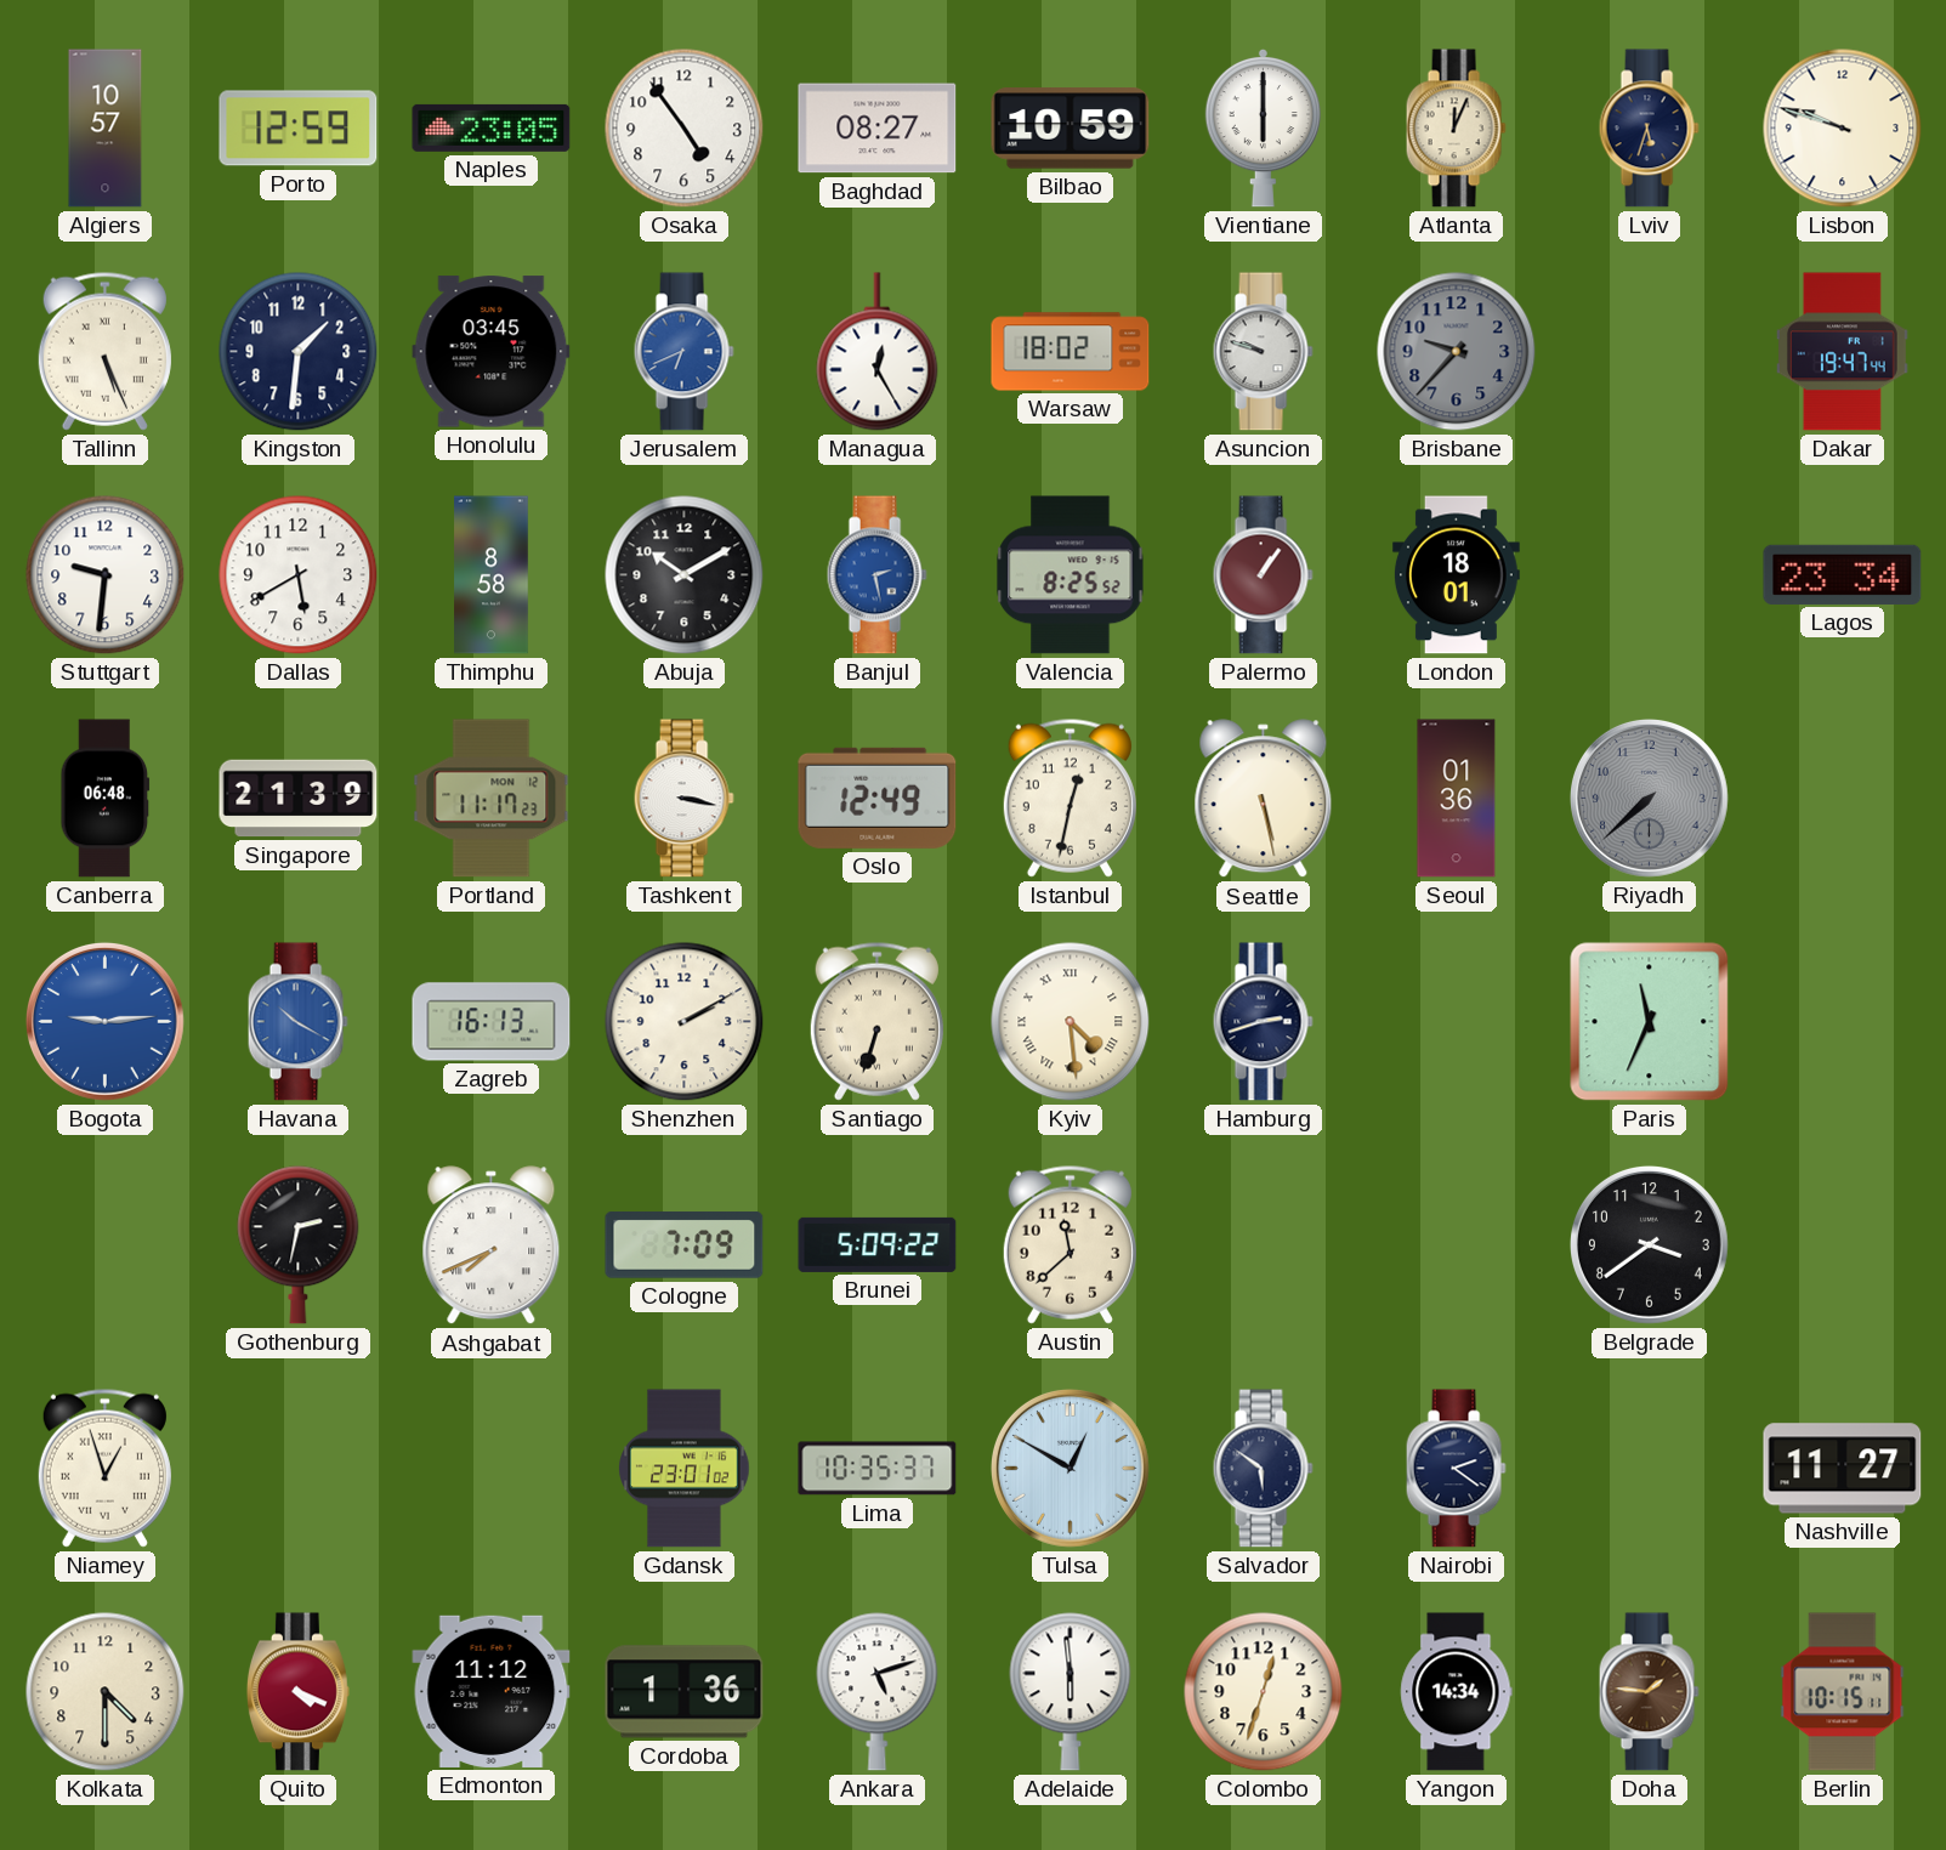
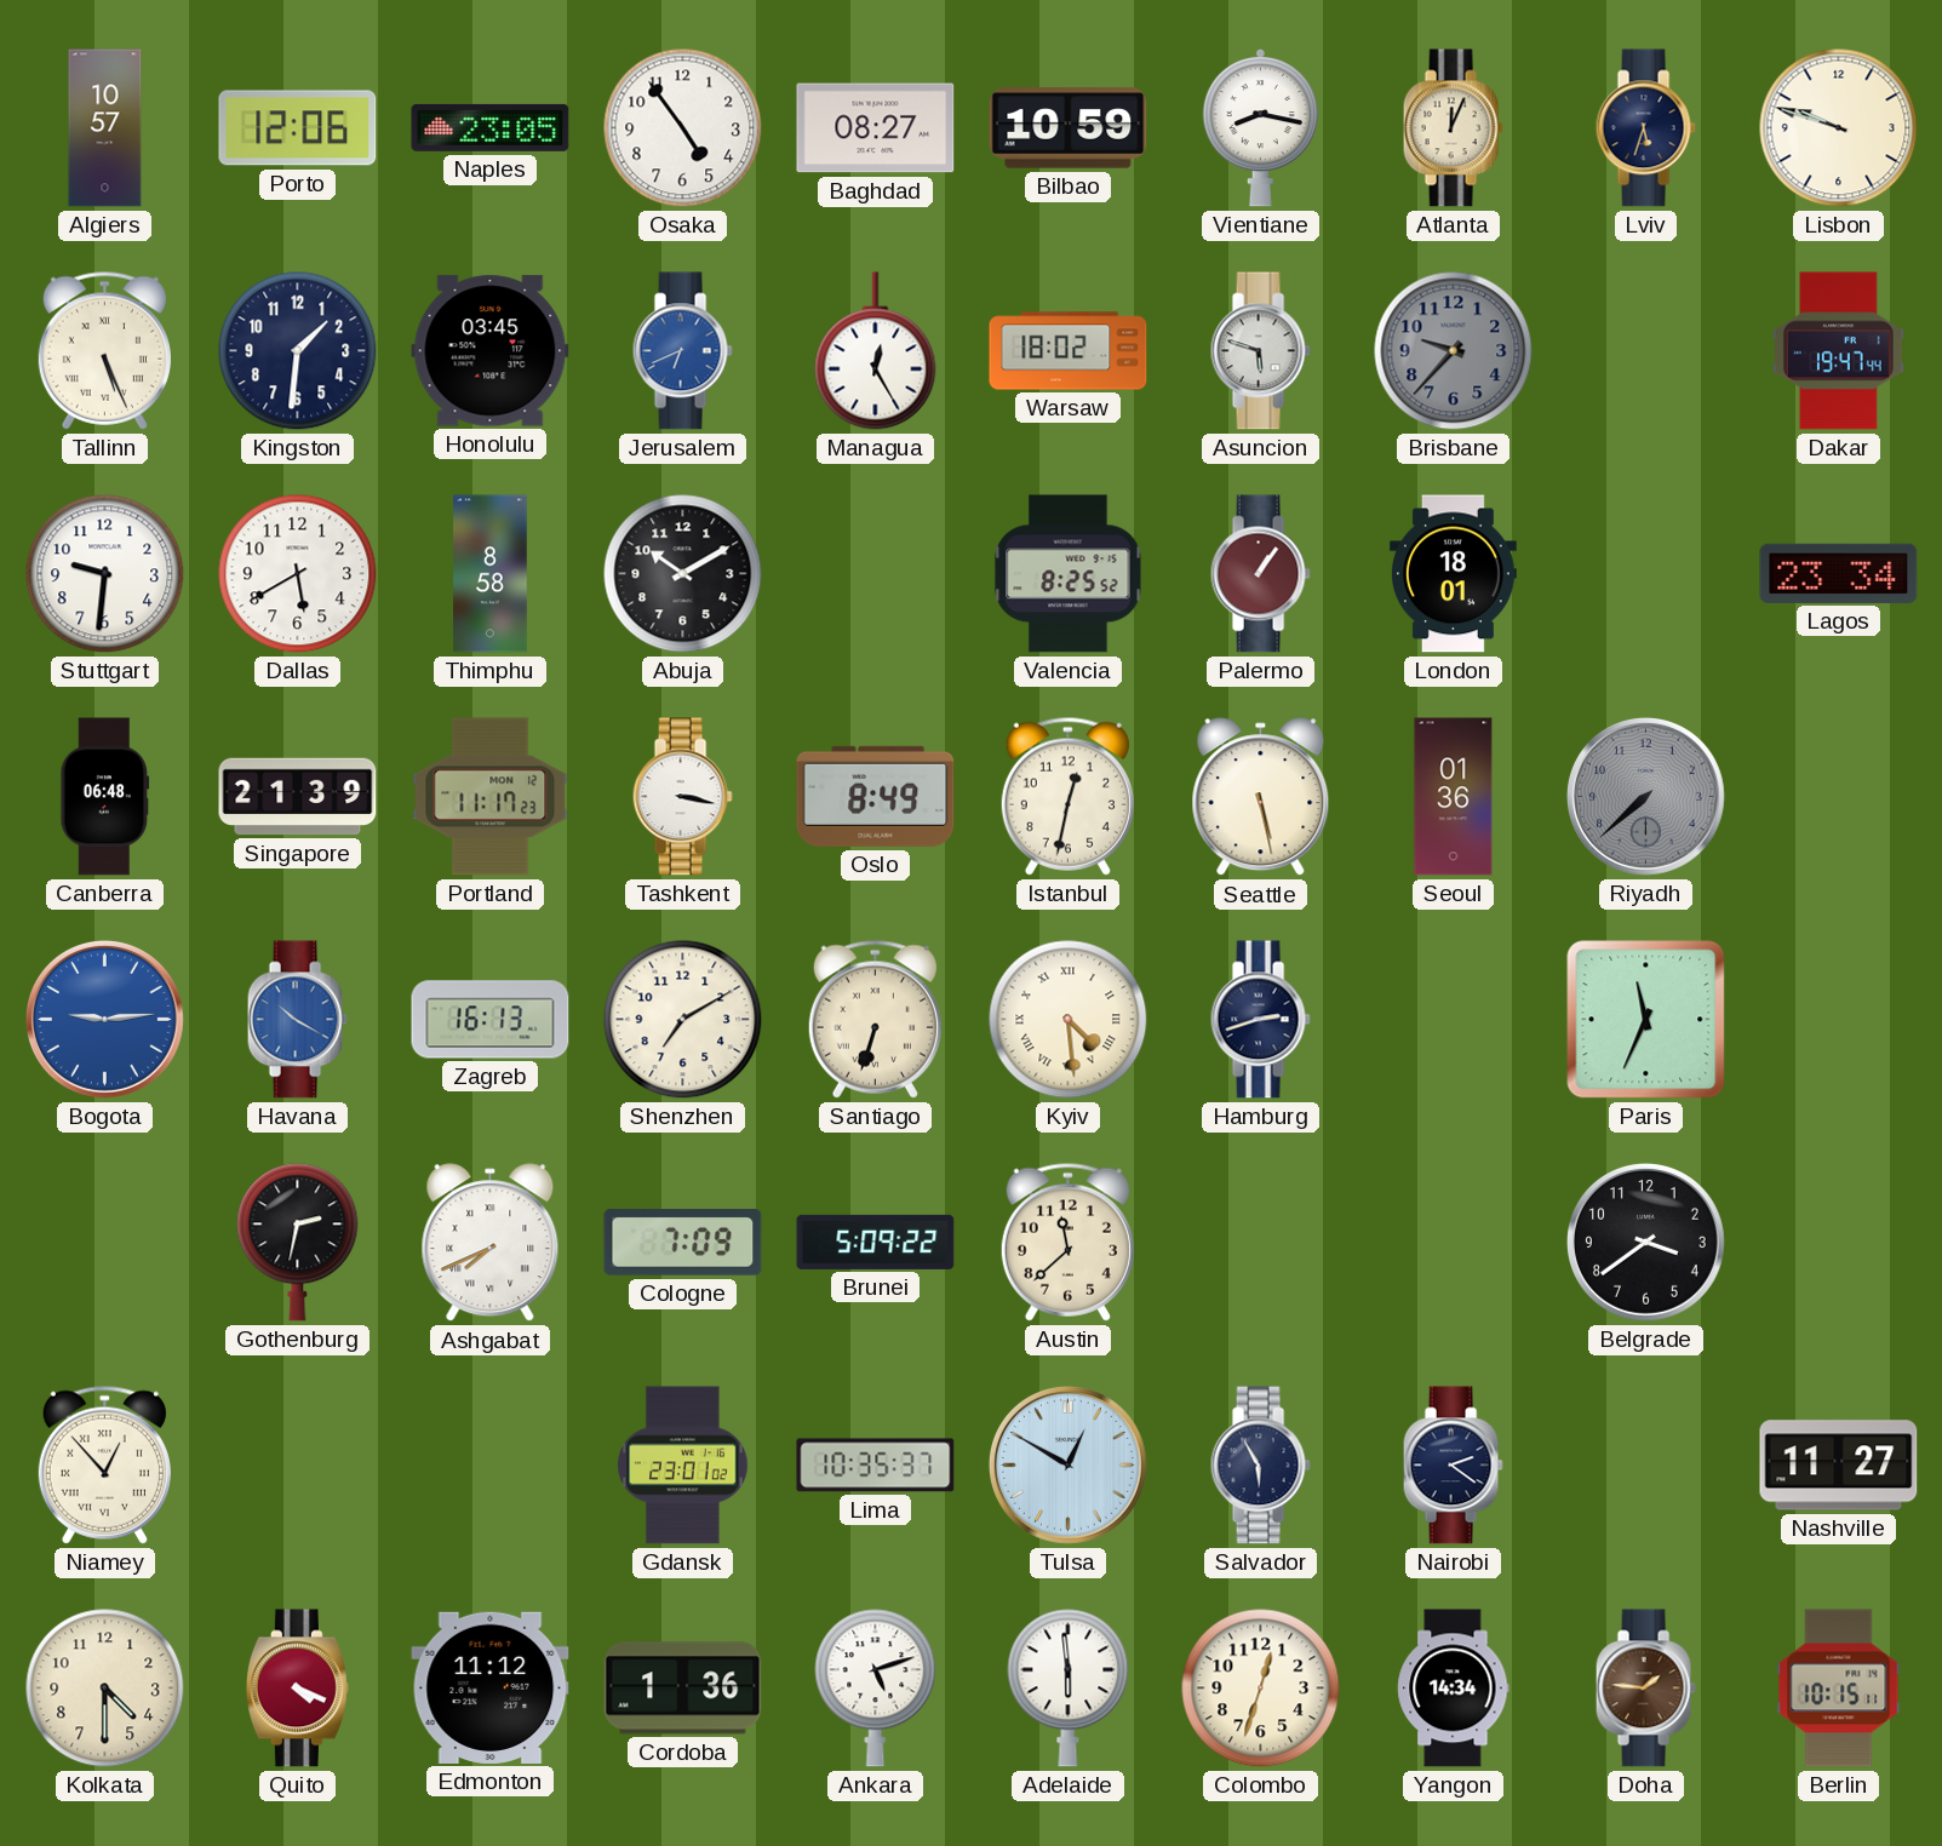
Porto: 12:59 -> 12:06
Vientiane: 6:00 -> 8:17
Asuncion: 9:48 -> 5:48
Banjul: 2:28 -> none
Oslo: 12:49 -> 8:49
Shenzhen: 2:10 -> 7:10
Niamey: 12:57 -> 12:53
Salvador: 5:51 -> 5:55
